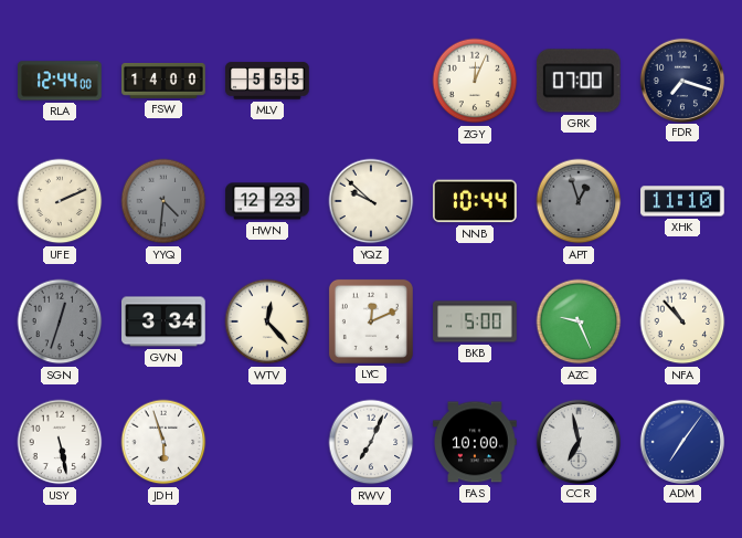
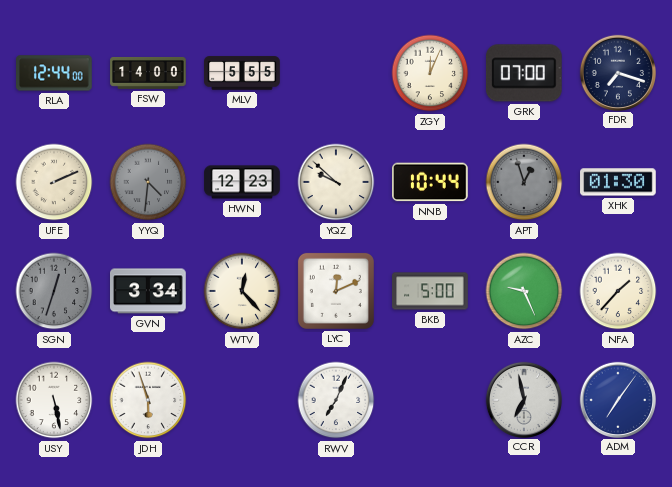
XHK: 11:10 -> 01:30
NFA: 10:53 -> 1:37
FAS: 10:00 -> none
